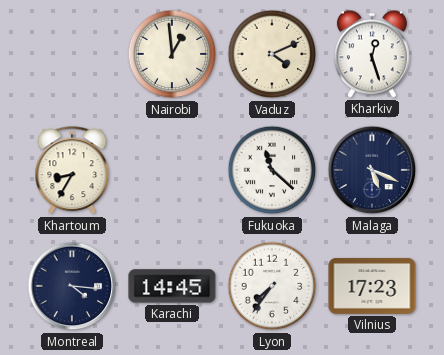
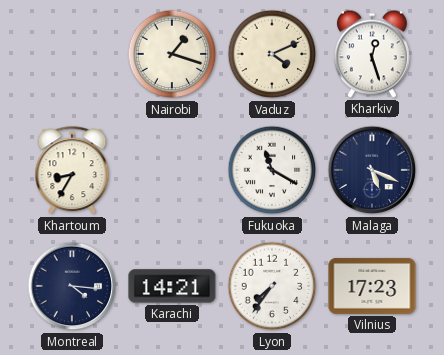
Nairobi: 12:59 -> 1:18
Fukuoka: 11:22 -> 11:20
Karachi: 14:45 -> 14:21
